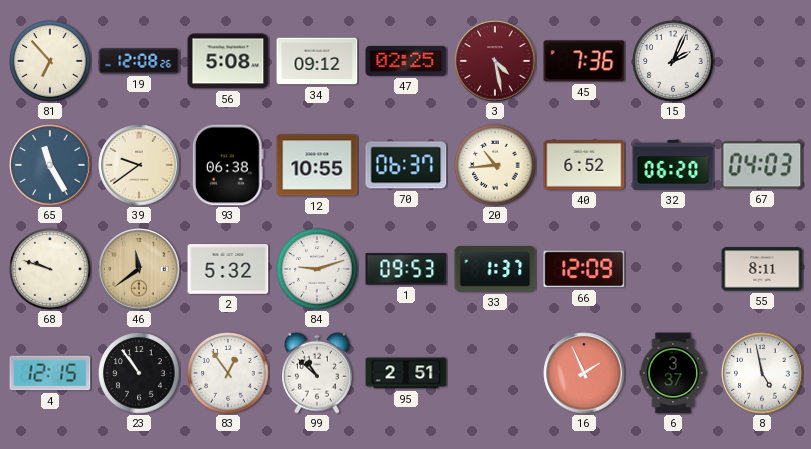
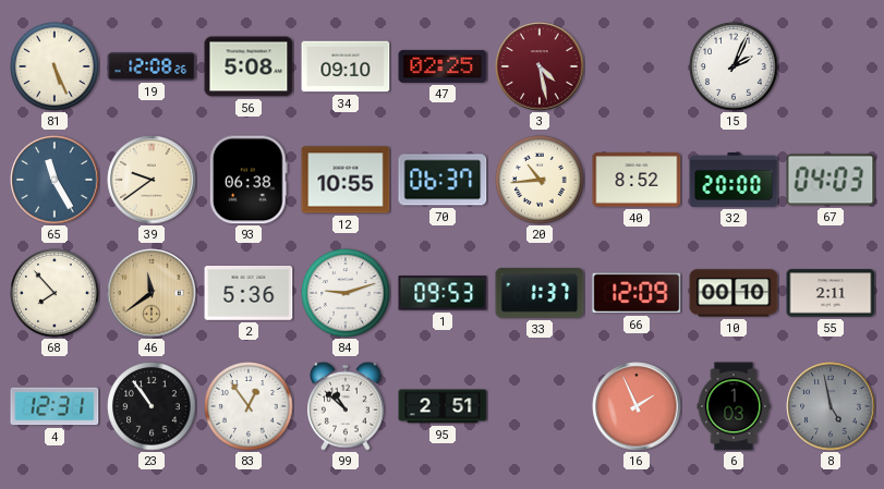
81: 6:53 -> 5:26
34: 09:12 -> 09:10
45: 7:36 -> none
40: 6:52 -> 8:52
32: 06:20 -> 20:00
68: 9:48 -> 7:53
2: 5:32 -> 5:36
10: none -> 00:10
55: 8:11 -> 2:11
4: 12:15 -> 12:31
6: 3:37 -> 1:03
8 dial: white -> grey
